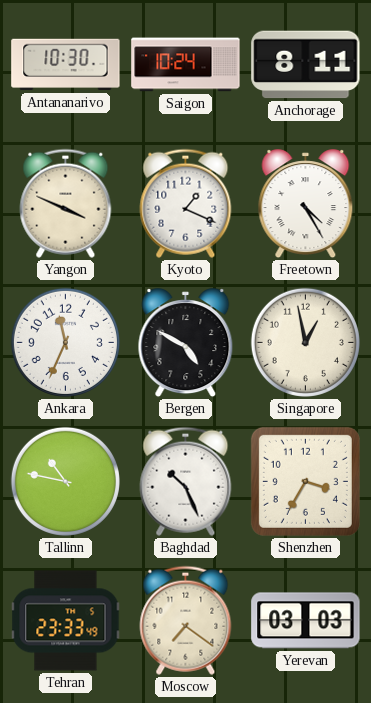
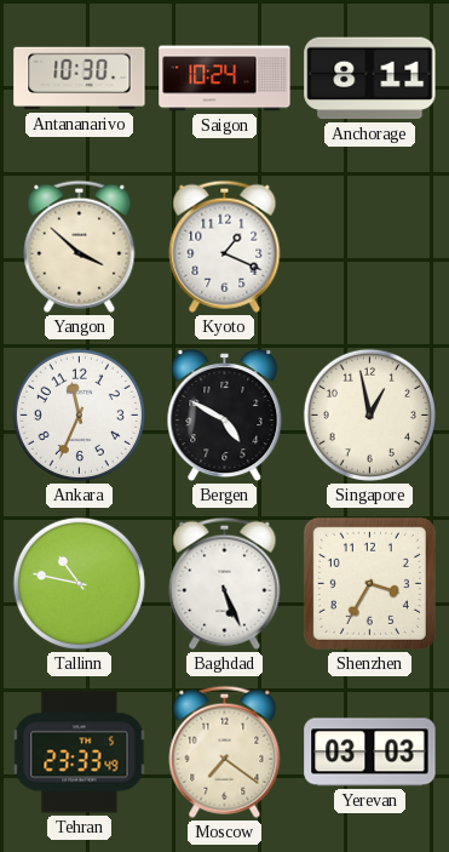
Yangon: 3:49 -> 3:52
Freetown: 4:25 -> none
Baghdad: 10:26 -> 5:26
